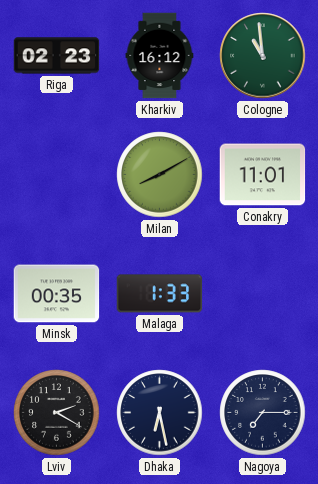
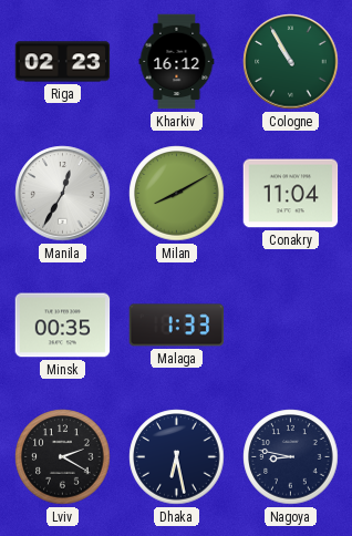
Cologne: 10:59 -> 10:55
Manila: none -> 12:35
Conakry: 11:01 -> 11:04
Nagoya: 7:15 -> 8:47
